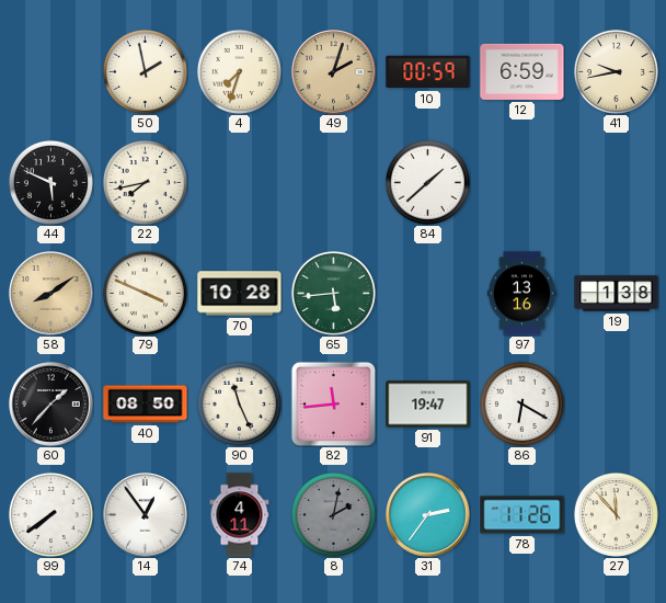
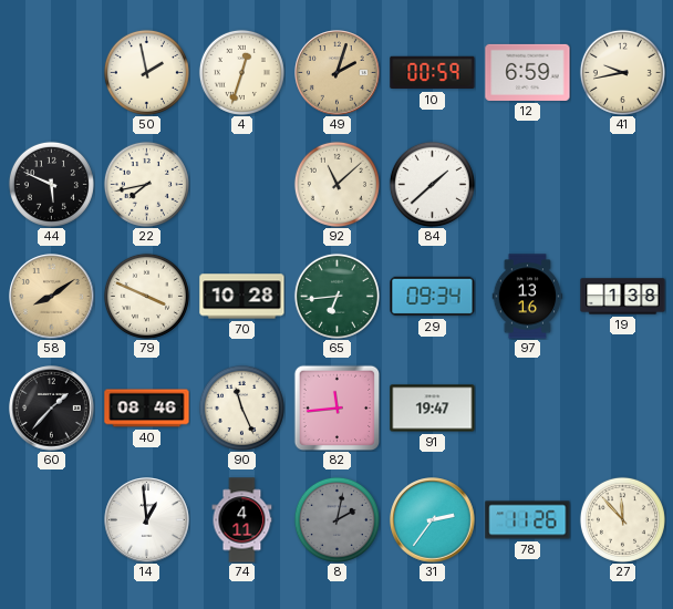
4: 7:33 -> 12:33
92: none -> 11:08
65: 5:44 -> 6:44
29: none -> 09:34
40: 08:50 -> 08:46
86: 6:20 -> none
99: 7:39 -> none
14: 12:54 -> 12:59
